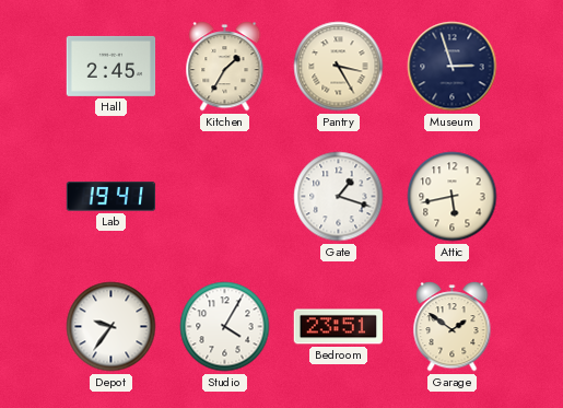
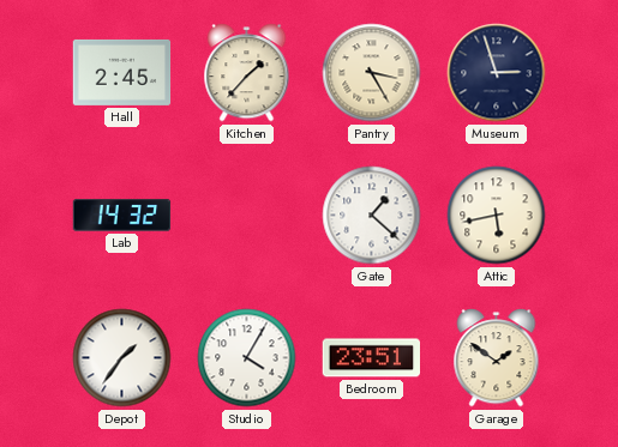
Kitchen: 1:35 -> 1:37
Lab: 19:41 -> 14:32
Gate: 1:18 -> 1:22
Depot: 9:36 -> 1:36
